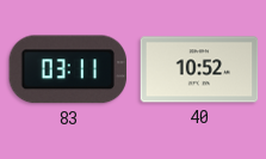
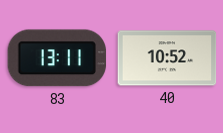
83: 03:11 -> 13:11
